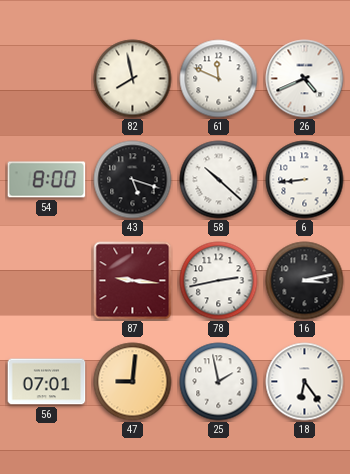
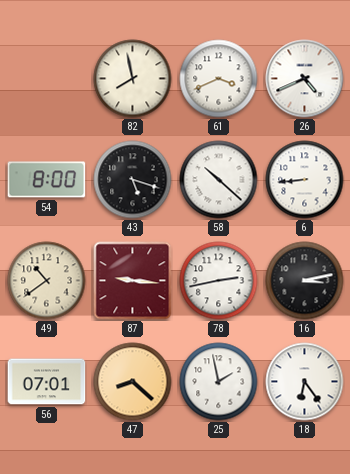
61: 11:49 -> 3:41
49: none -> 10:39
47: 9:01 -> 8:22
